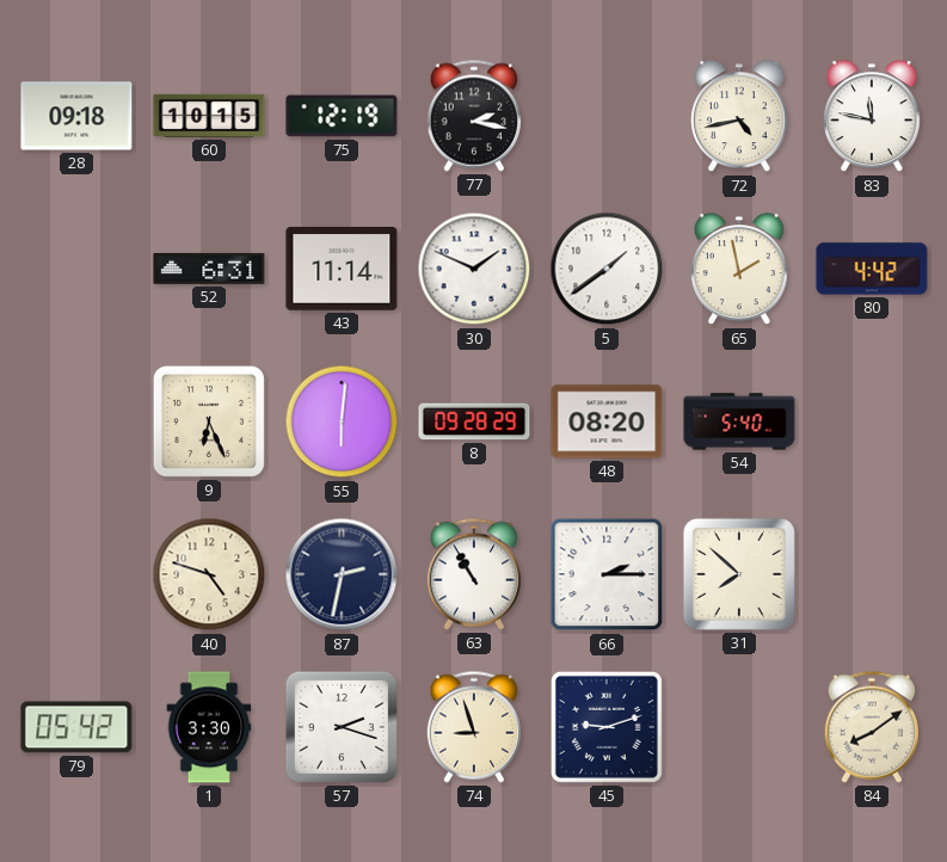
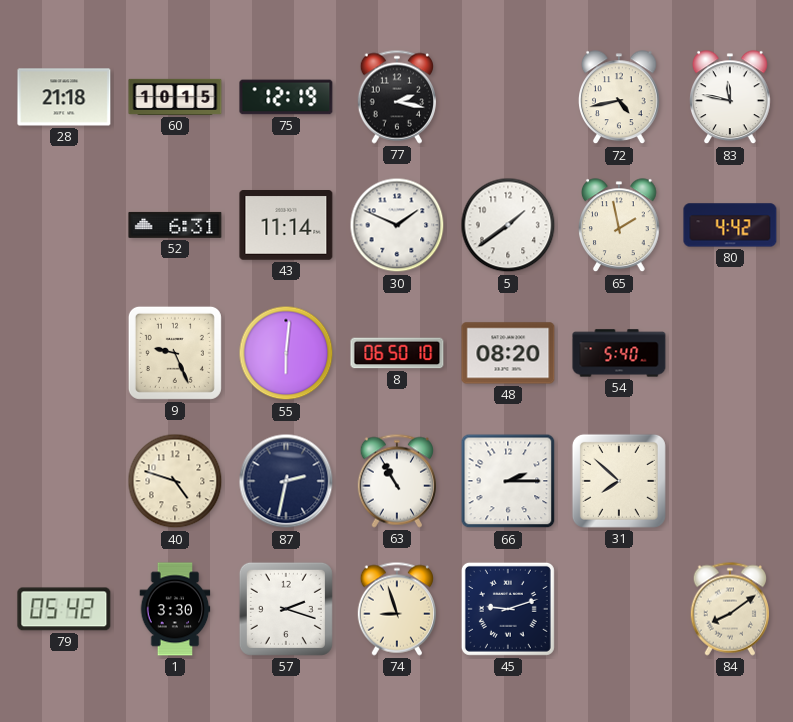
28: 09:18 -> 21:18
9: 6:26 -> 9:26
8: 09:28 -> 06:50
